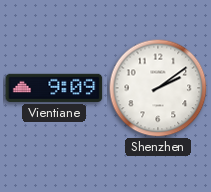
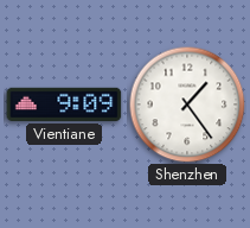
Shenzhen: 2:09 -> 1:24
